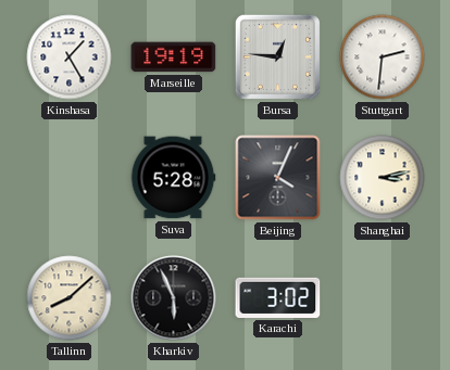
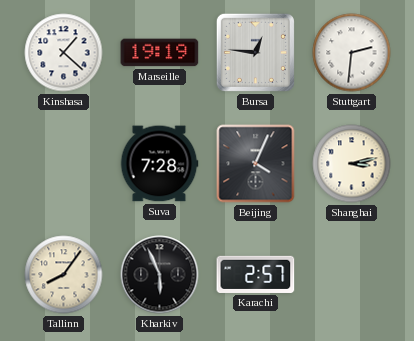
Kinshasa: 1:25 -> 1:22
Suva: 5:28 -> 7:28
Tallinn: 8:08 -> 8:06
Karachi: 3:02 -> 2:57
